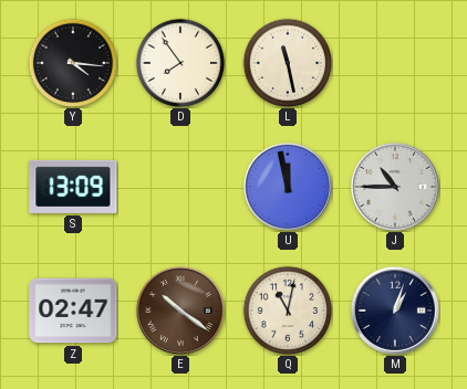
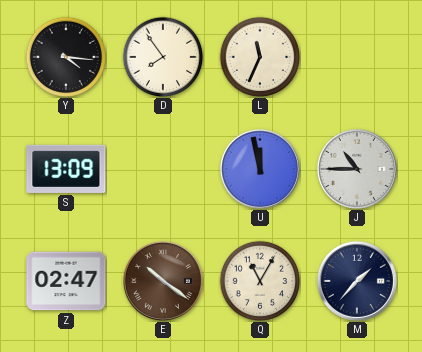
L: 11:28 -> 11:34
Q: 11:02 -> 11:05
M: 1:03 -> 1:37
